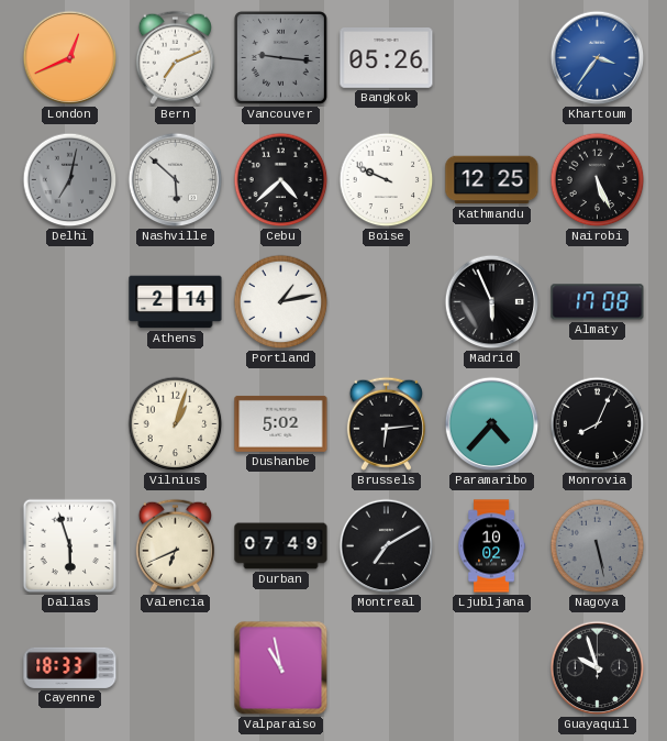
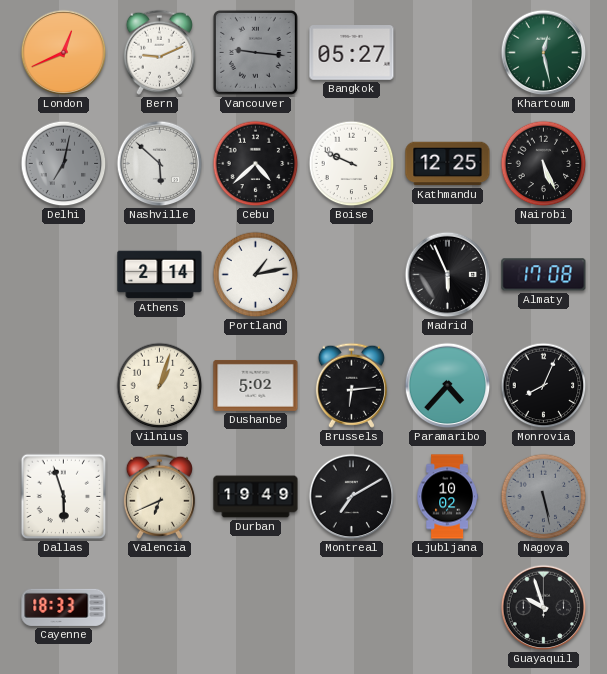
Bern: 7:11 -> 9:11
Bangkok: 05:26 -> 05:27
Khartoum: 3:36 -> 12:28
Khartoum dial: blue -> green
Durban: 07:49 -> 19:49
Valparaiso: 10:58 -> none
